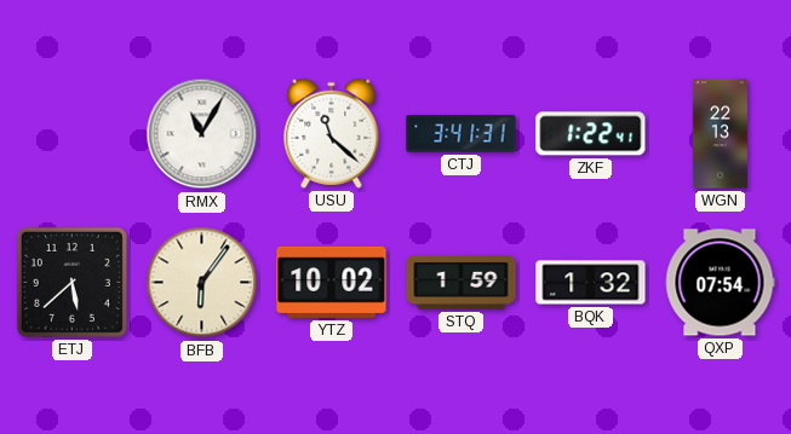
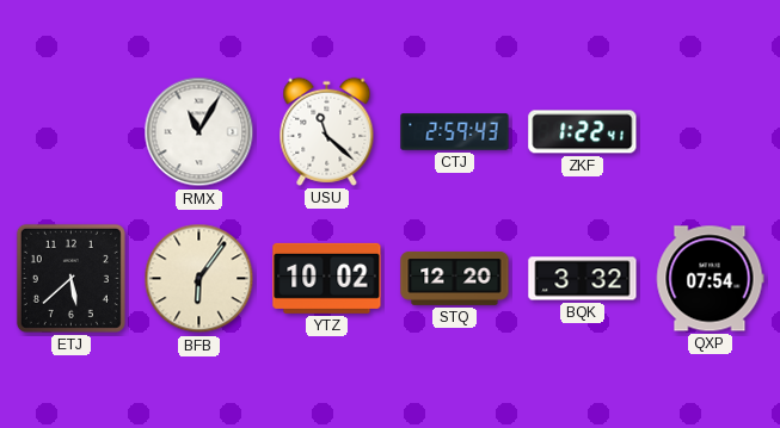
CTJ: 3:41 -> 2:59
WGN: 22:13 -> none
STQ: 1:59 -> 12:20
BQK: 1:32 -> 3:32
